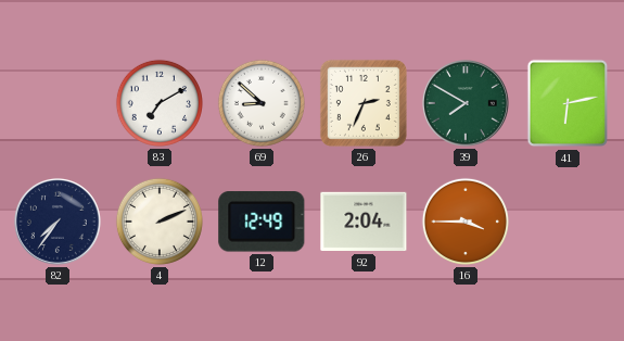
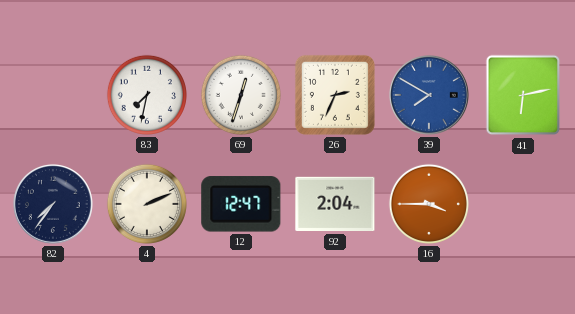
83: 7:10 -> 7:32
69: 8:52 -> 12:33
39 dial: green -> blue
12: 12:49 -> 12:47
